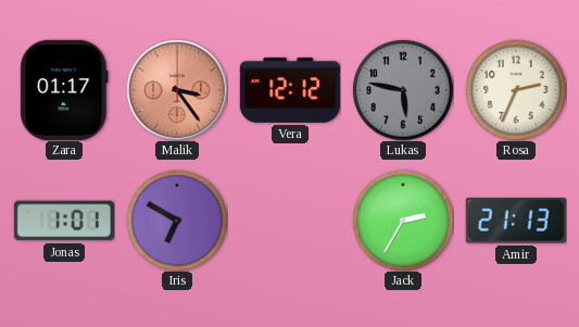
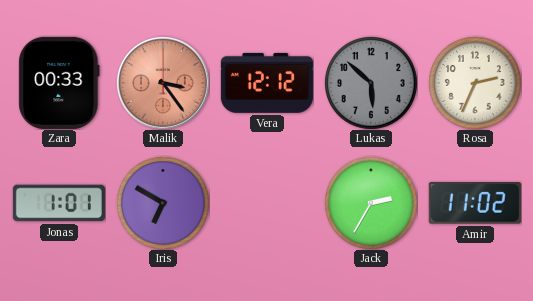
Zara: 01:17 -> 00:33
Lukas: 5:47 -> 5:52
Amir: 21:13 -> 11:02
